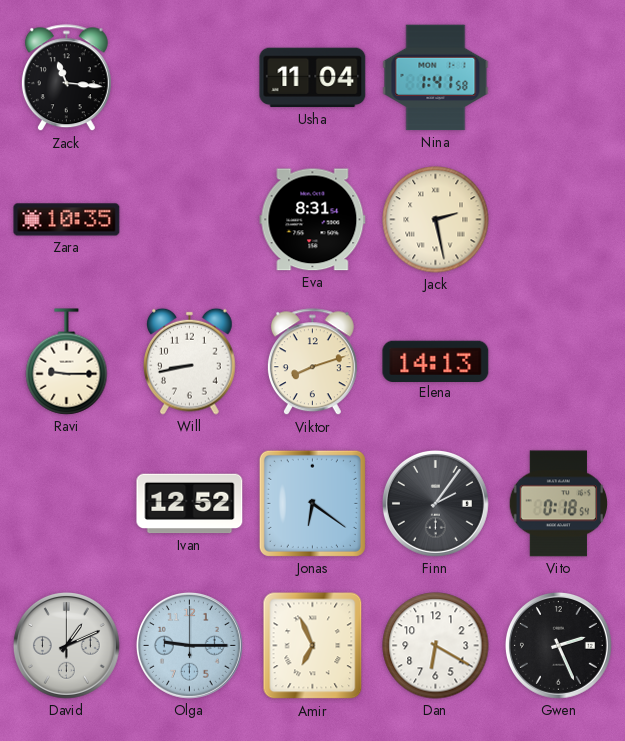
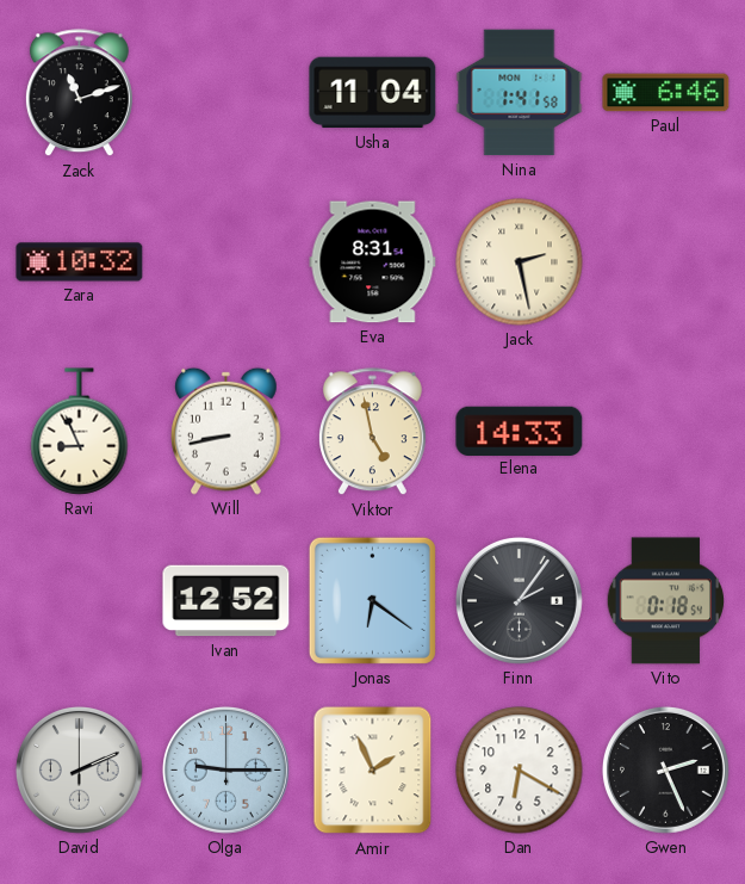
Zack: 11:16 -> 11:12
Paul: none -> 6:46
Zara: 10:35 -> 10:32
Ravi: 9:15 -> 8:56
Viktor: 8:12 -> 4:58
Elena: 14:13 -> 14:33
David: 1:11 -> 2:11
Amir: 6:56 -> 1:56
